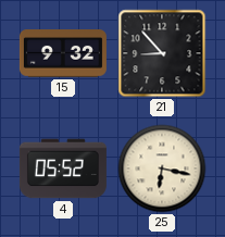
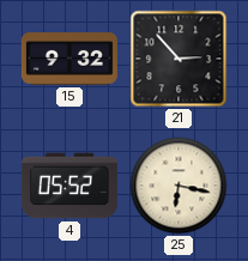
21: 8:53 -> 2:53
